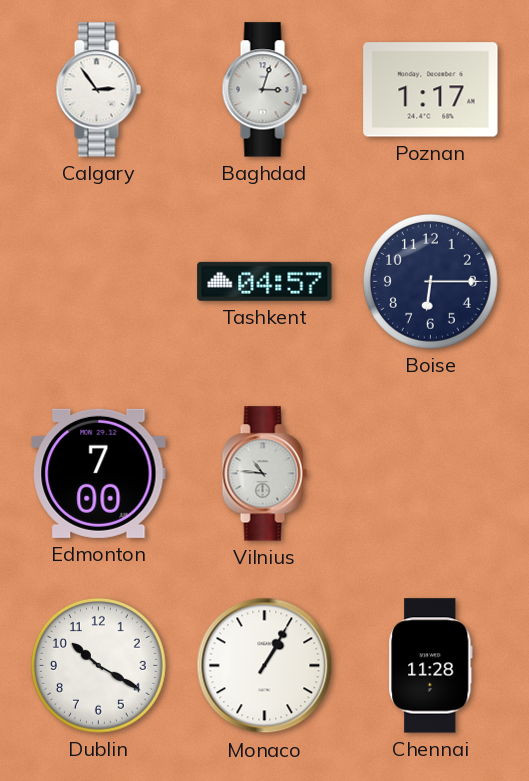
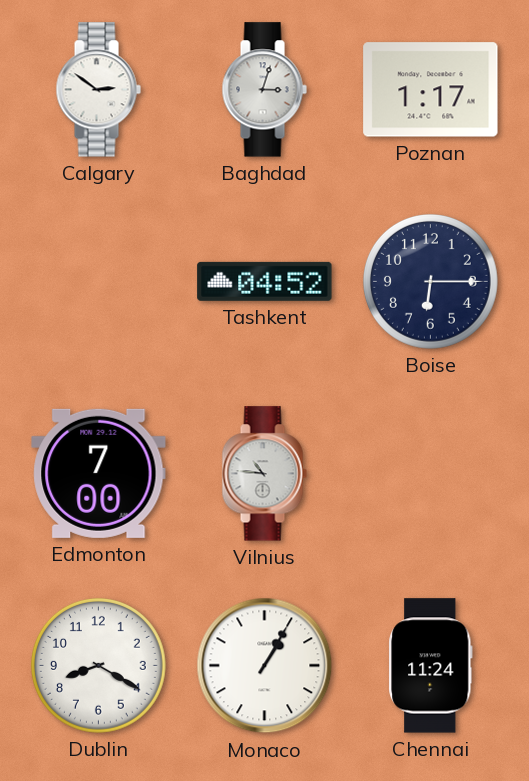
Calgary: 2:54 -> 2:51
Tashkent: 04:57 -> 04:52
Dublin: 10:20 -> 8:20
Chennai: 11:28 -> 11:24
